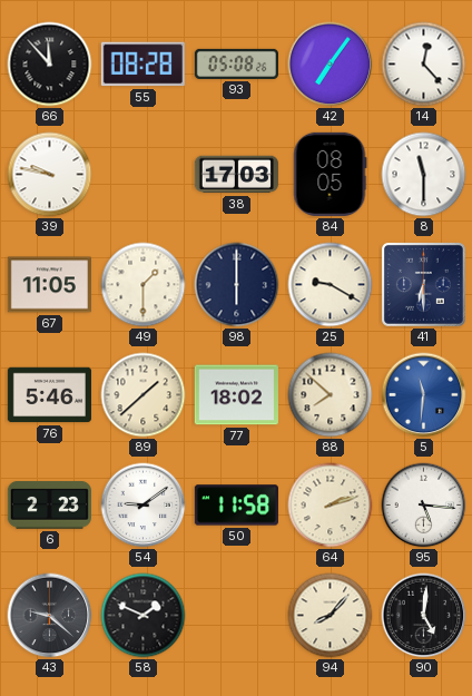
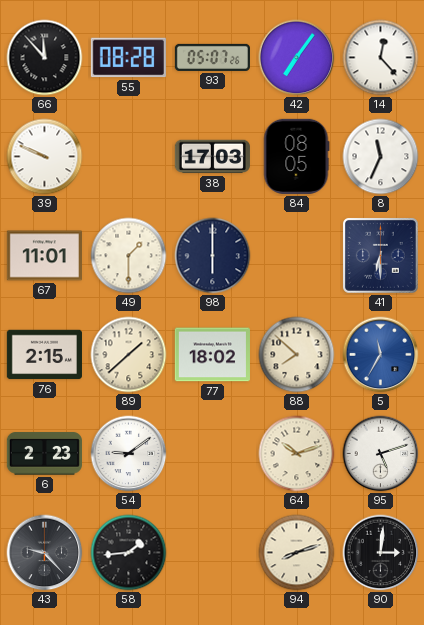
93: 05:08 -> 05:07
39: 9:47 -> 9:49
8: 11:30 -> 11:34
67: 11:05 -> 11:01
25: 9:20 -> none
76: 5:46 -> 2:15
5: 11:31 -> 11:35
50: 11:58 -> none
64: 2:12 -> 10:12
95: 5:16 -> 5:12
43: 9:22 -> 9:23
58: 1:49 -> 1:44
94: 8:07 -> 8:12
90: 5:01 -> 3:01
